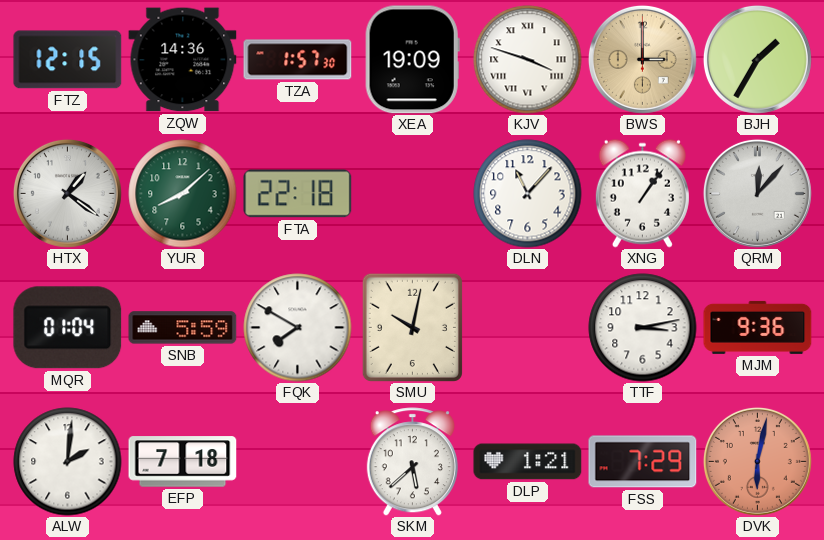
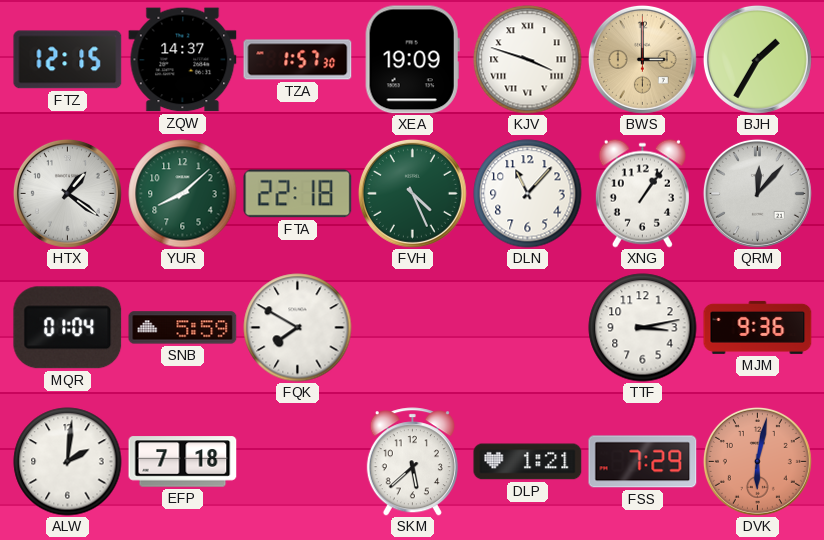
ZQW: 14:36 -> 14:37
FVH: none -> 4:26
SMU: 10:02 -> none
